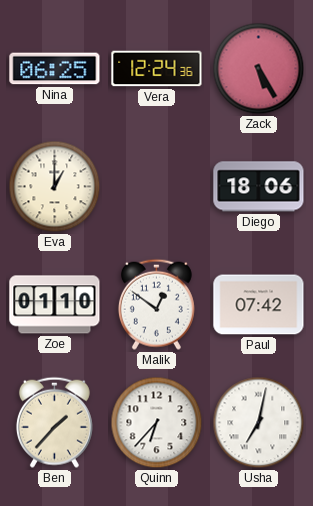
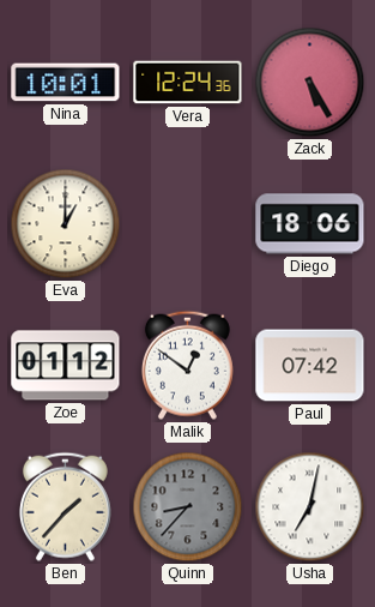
Nina: 06:25 -> 10:01
Zoe: 01:10 -> 01:12
Quinn: 6:37 -> 8:37
Quinn dial: white -> grey
